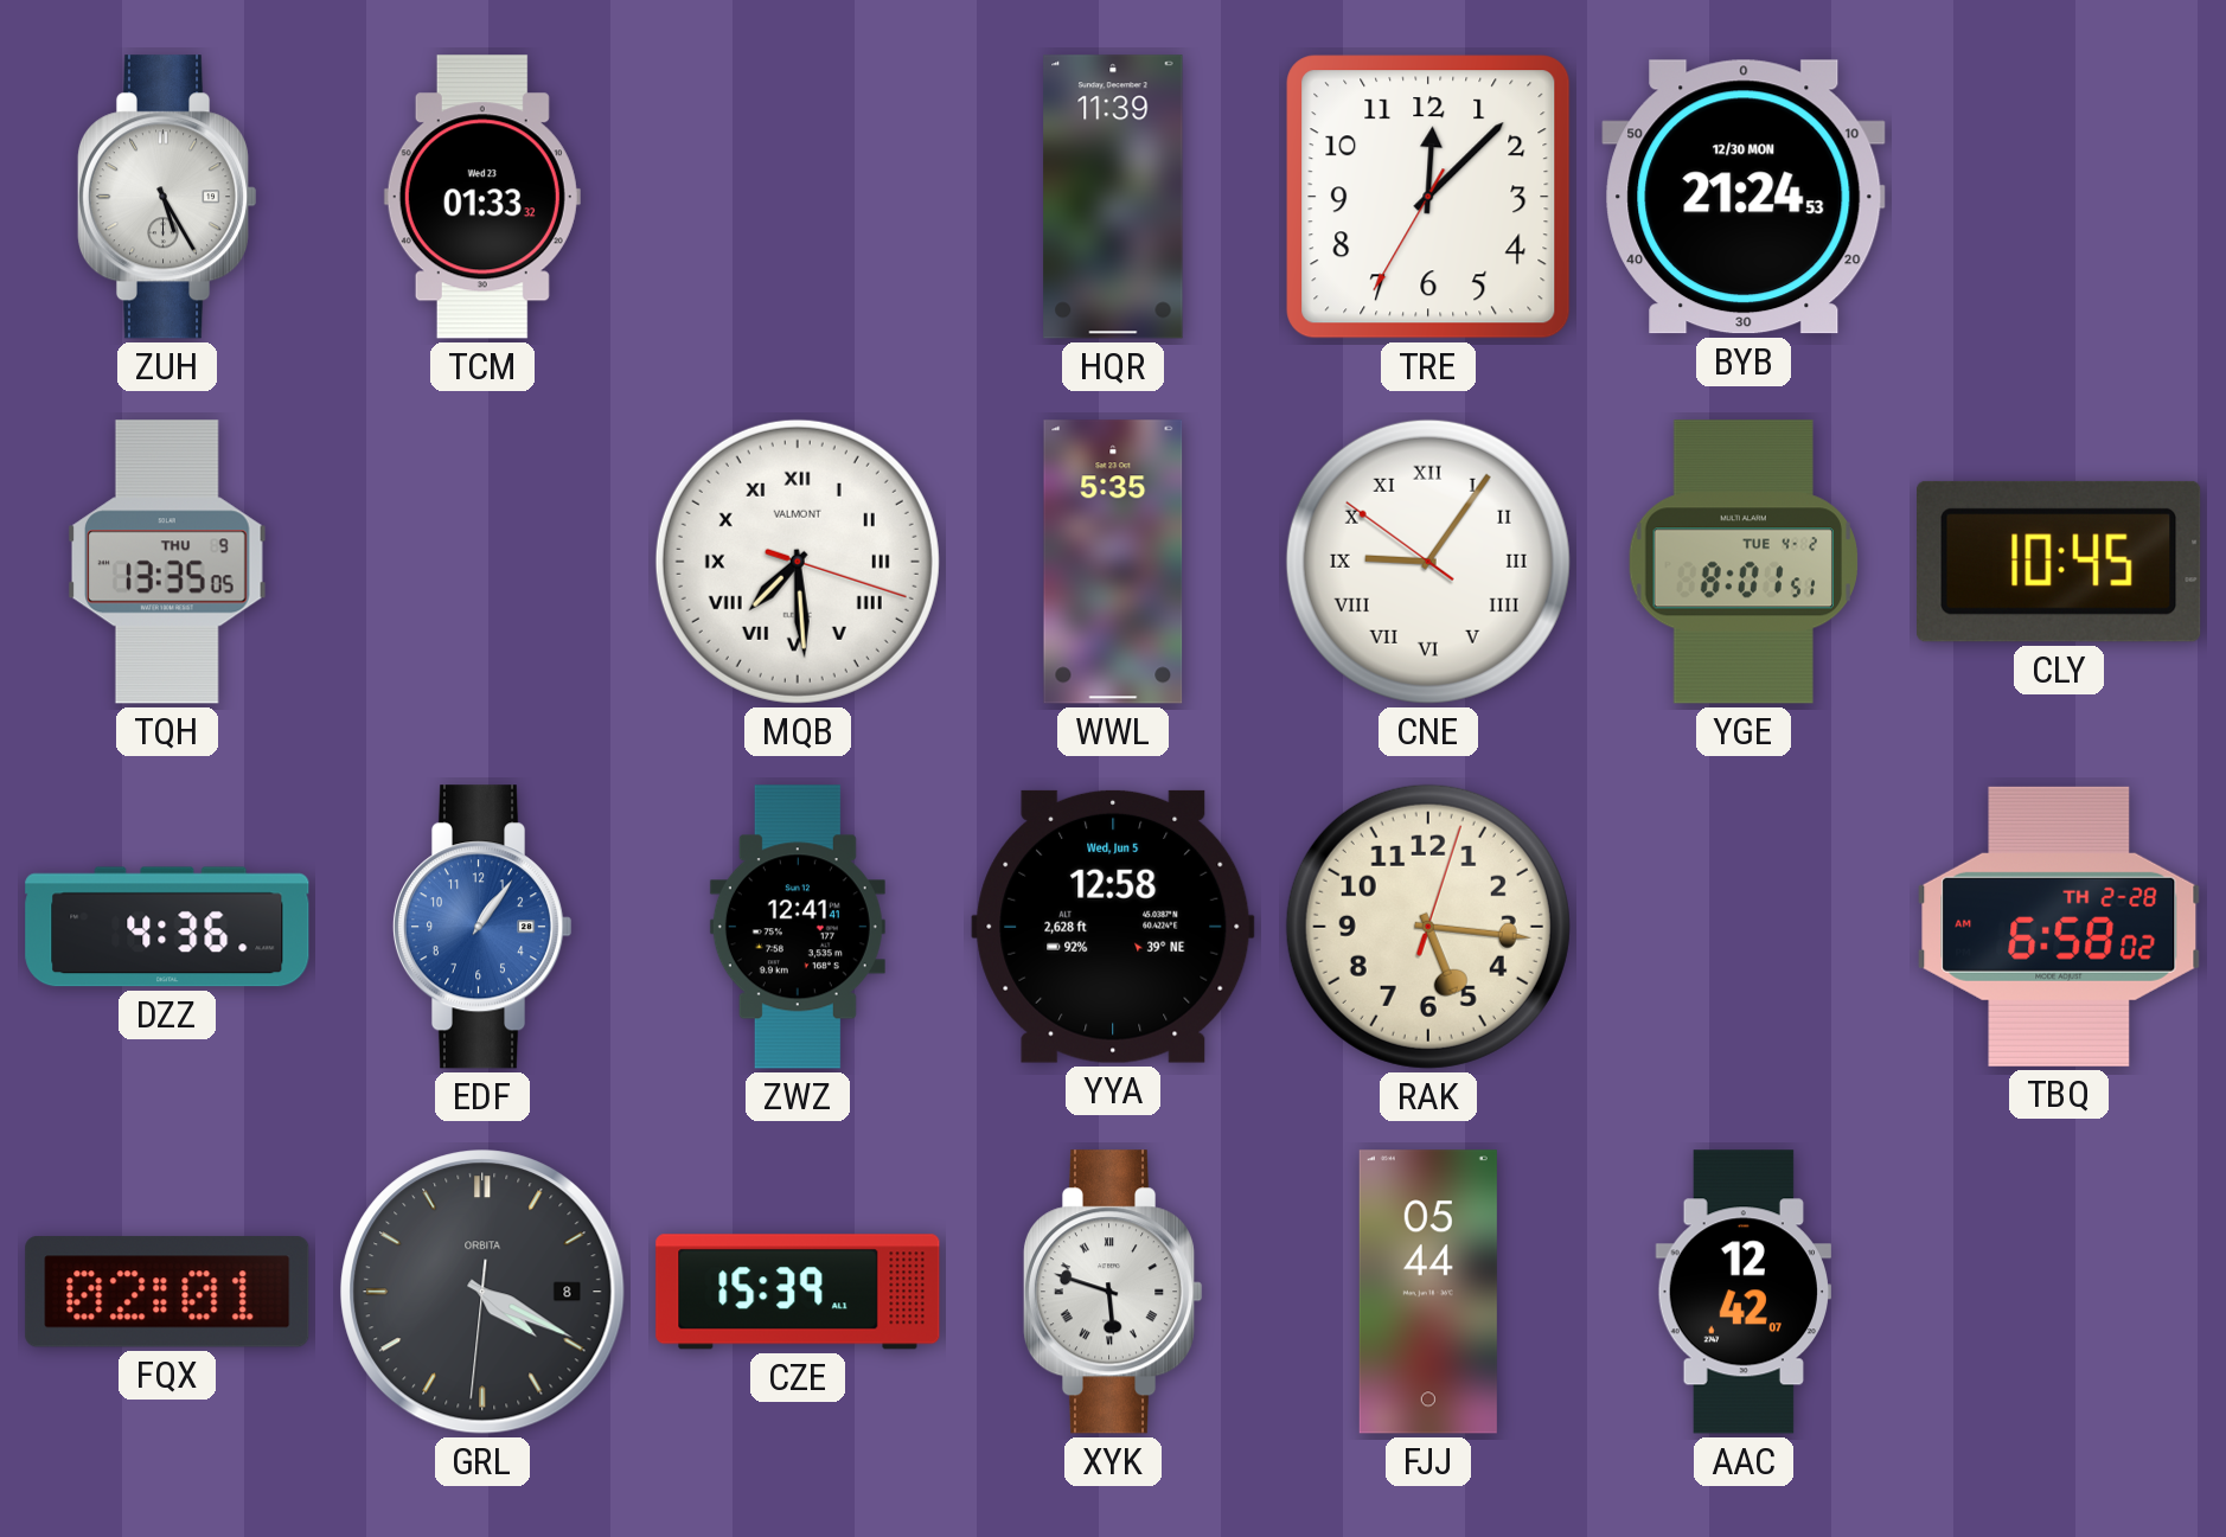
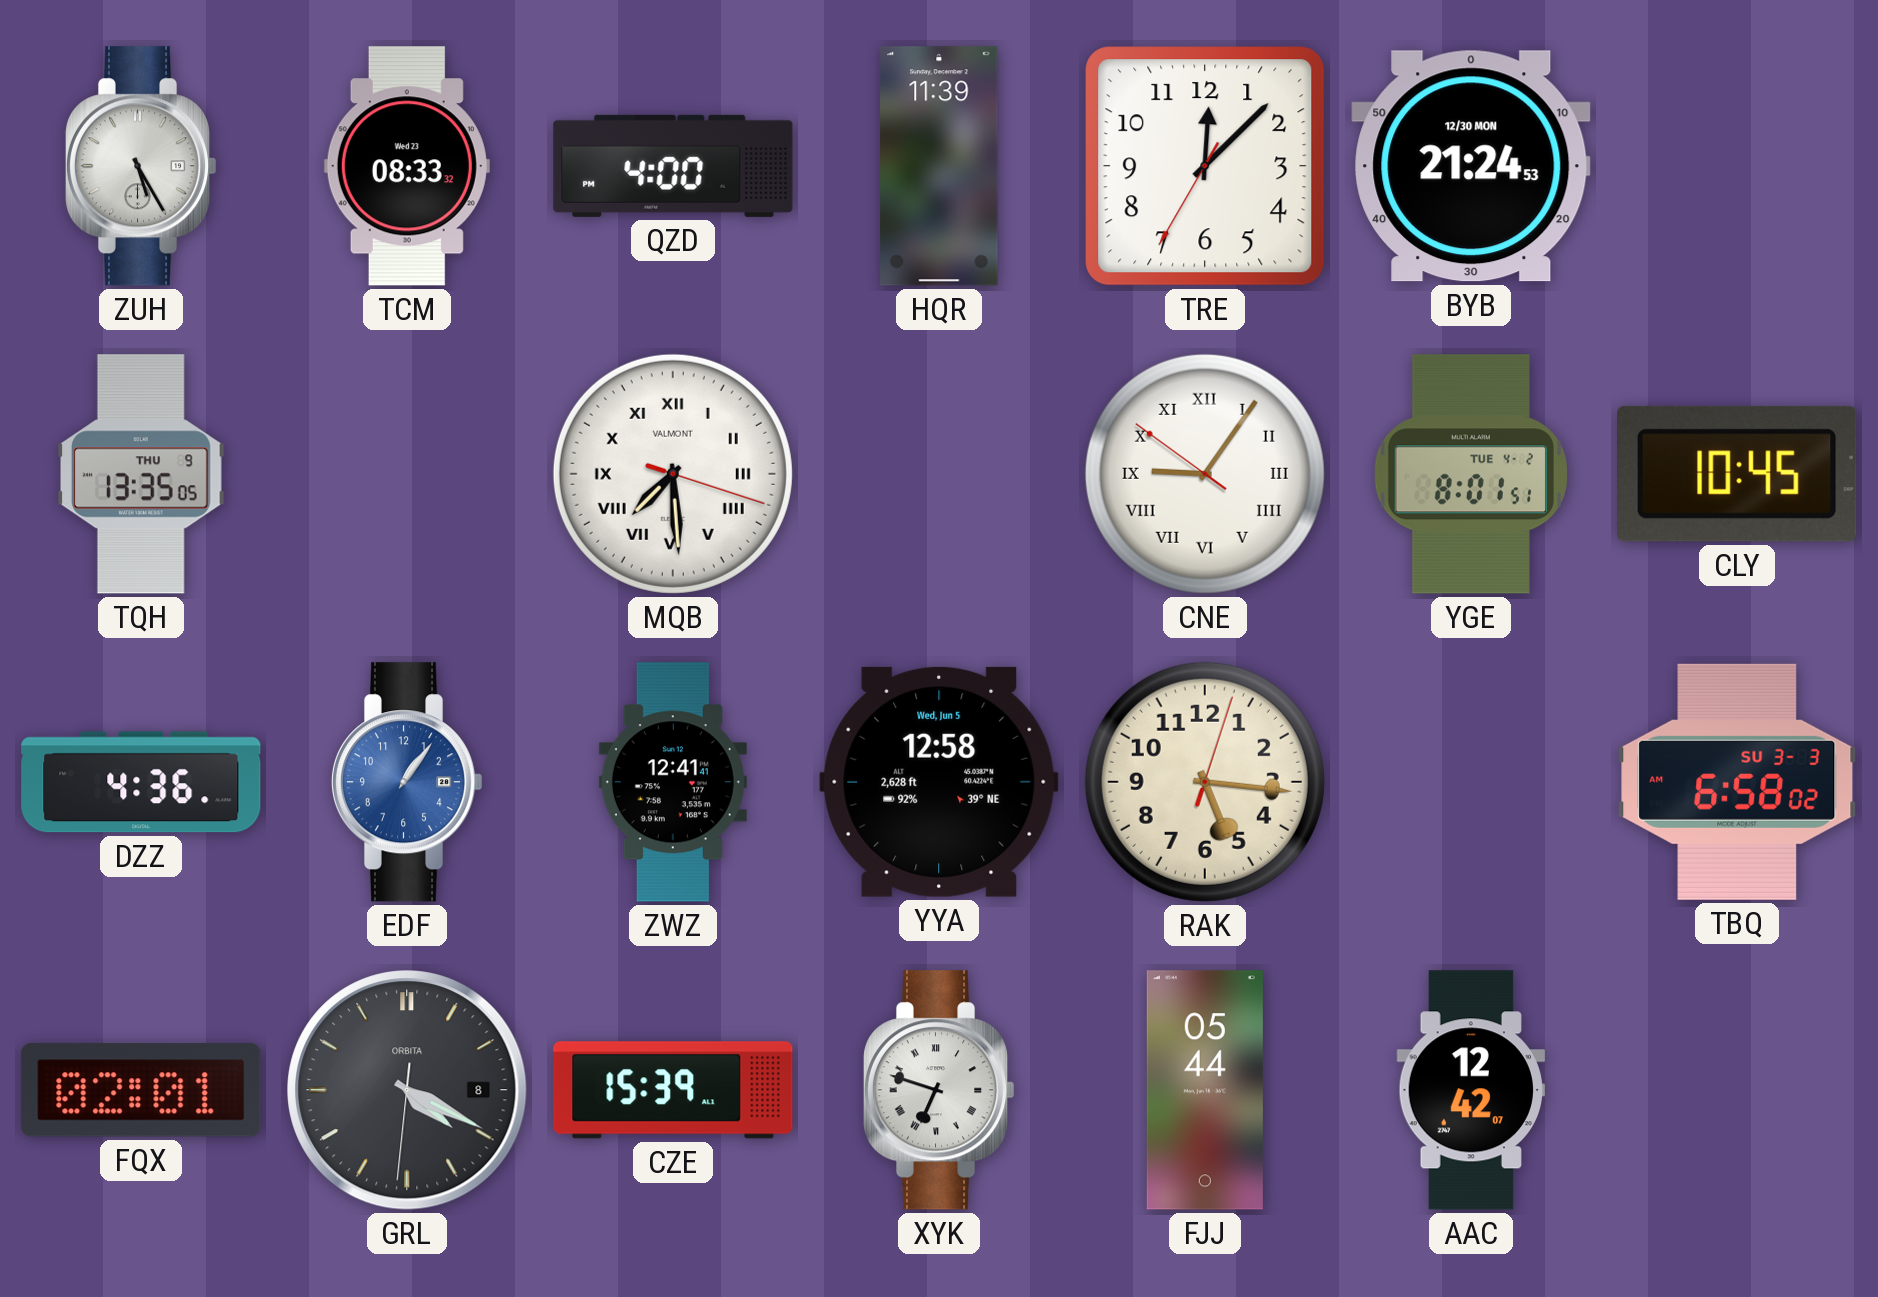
TCM: 01:33 -> 08:33
QZD: none -> 4:00
WWL: 5:35 -> none
TBQ date: TH 2-28 -> SU 3-3
XYK: 5:48 -> 6:48
